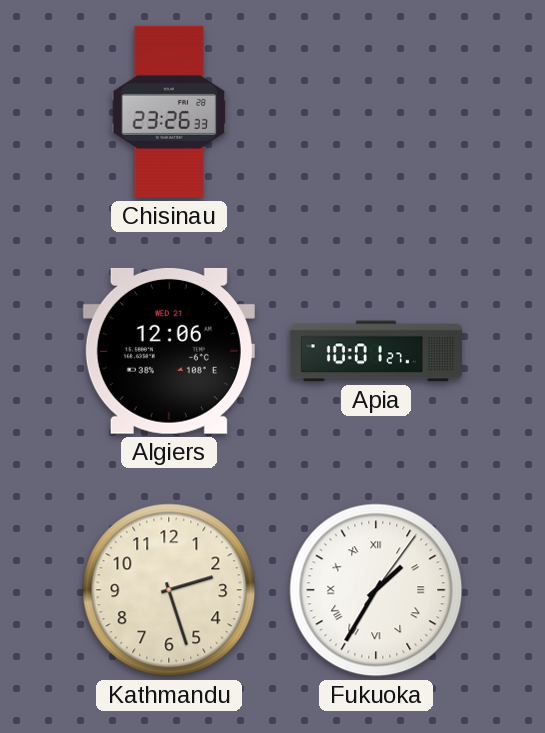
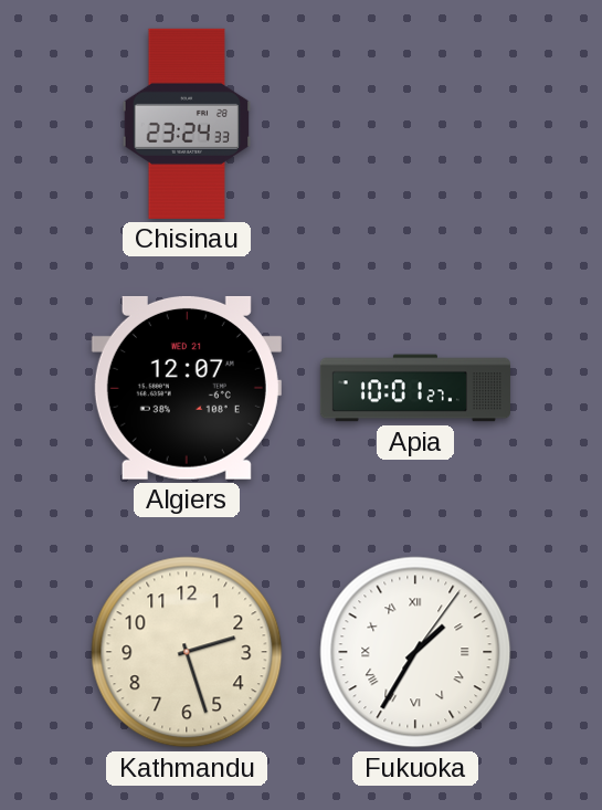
Chisinau: 23:26 -> 23:24
Algiers: 12:06 -> 12:07
